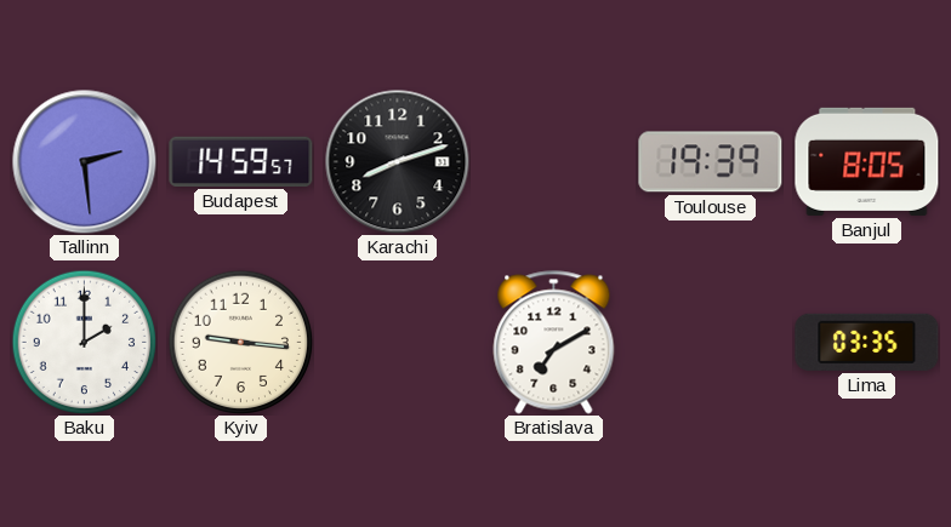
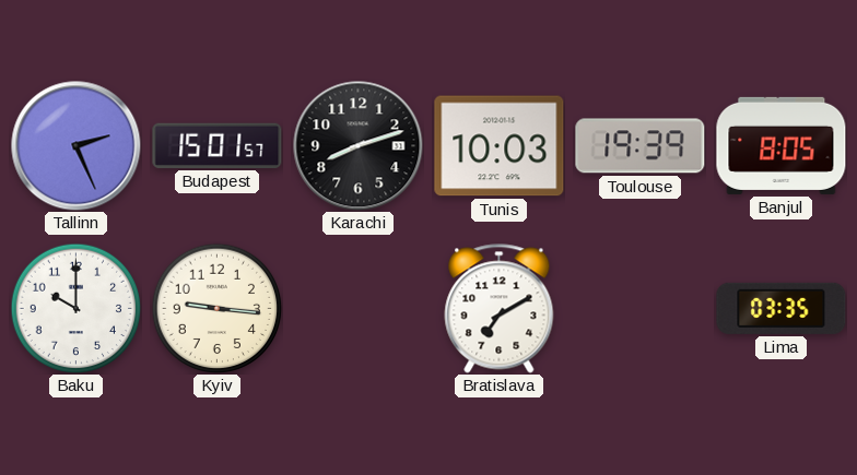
Tallinn: 2:29 -> 2:26
Budapest: 14:59 -> 15:01
Tunis: none -> 10:03
Baku: 2:00 -> 10:00
